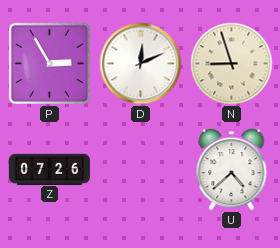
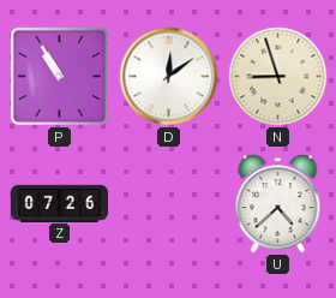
P: 2:55 -> 10:55
D: 12:11 -> 12:09
